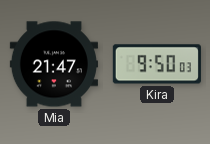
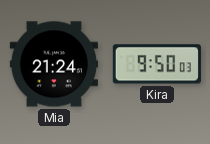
Mia: 21:47 -> 21:24
